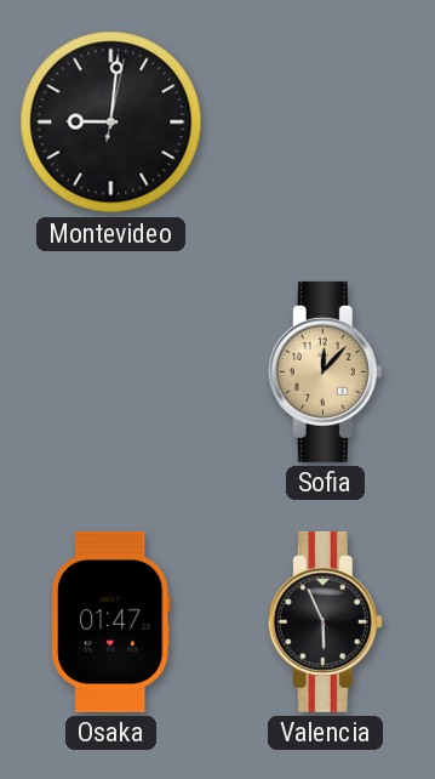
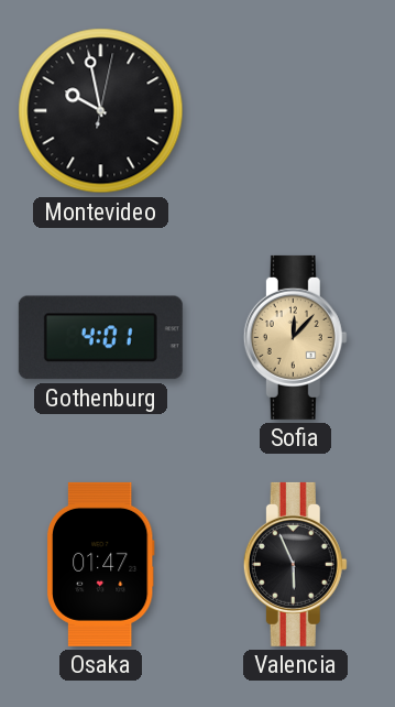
Montevideo: 9:01 -> 9:58
Gothenburg: none -> 4:01
